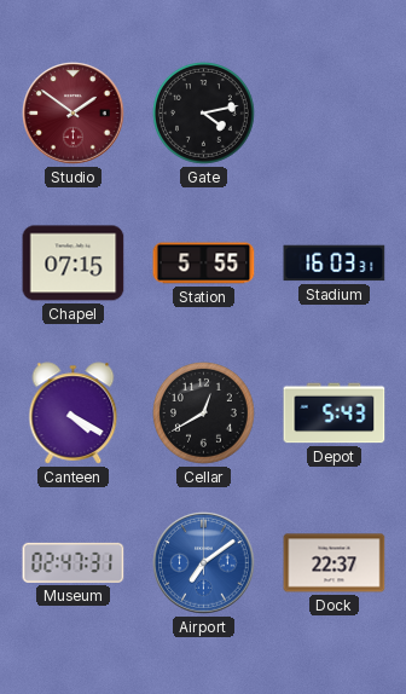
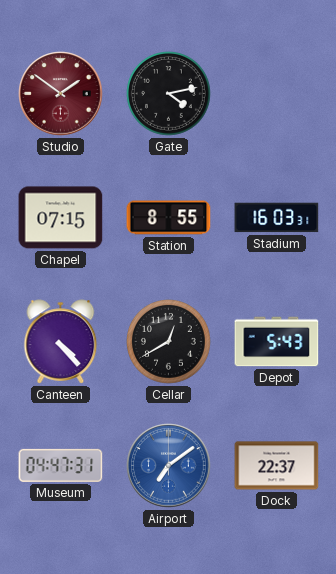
Station: 5:55 -> 8:55
Canteen: 4:20 -> 4:23
Museum: 02:47 -> 04:47
